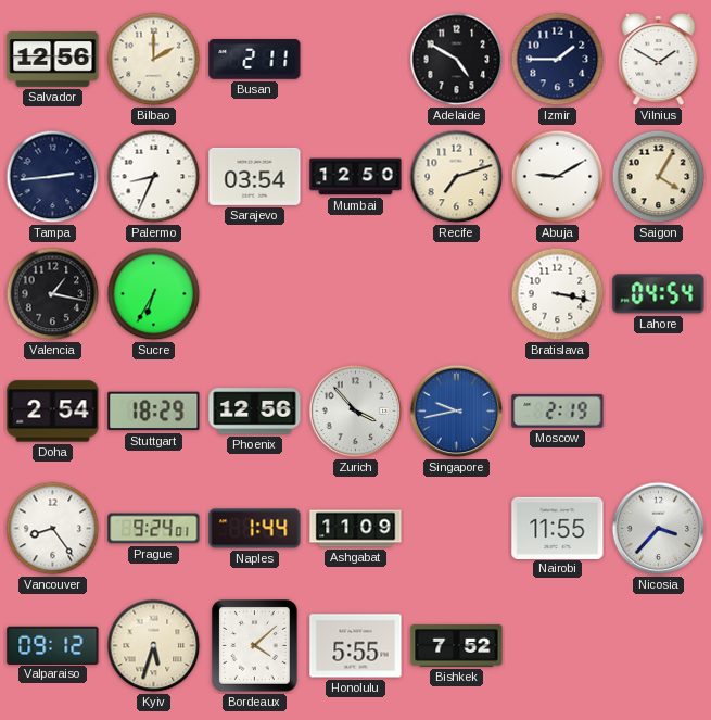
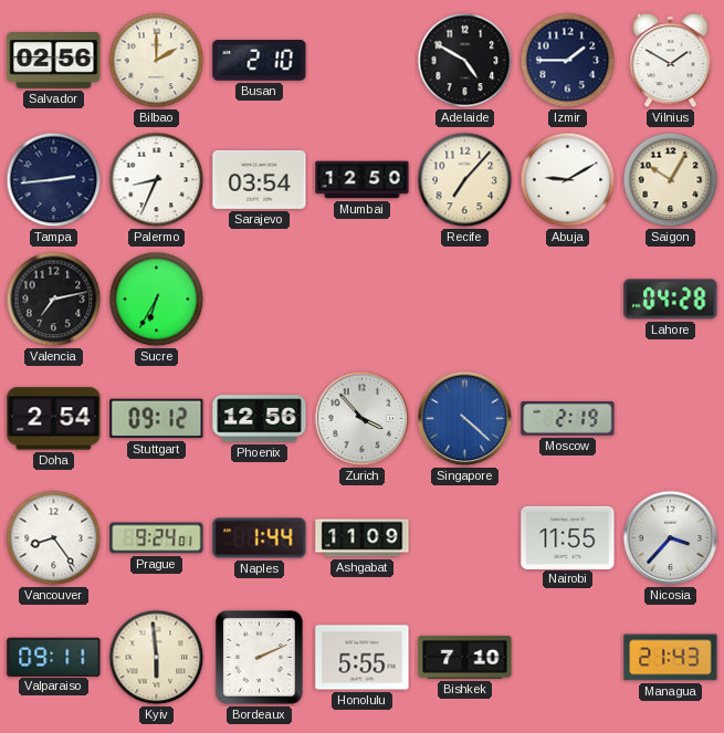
Salvador: 12:56 -> 02:56
Busan: 2:11 -> 2:10
Recife: 7:12 -> 7:07
Saigon: 4:05 -> 10:05
Valencia: 1:17 -> 7:13
Bratislava: 3:17 -> none
Lahore: 04:54 -> 04:28
Stuttgart: 18:29 -> 09:12
Singapore: 9:43 -> 4:22
Valparaiso: 09:12 -> 09:11
Kyiv: 5:33 -> 5:59
Bordeaux: 4:08 -> 2:11
Bishkek: 7:52 -> 7:10
Managua: none -> 21:43
